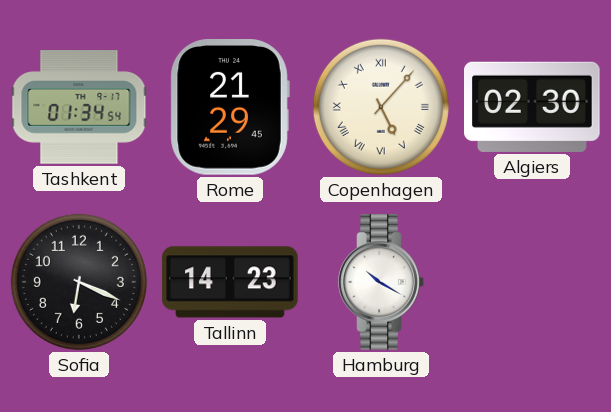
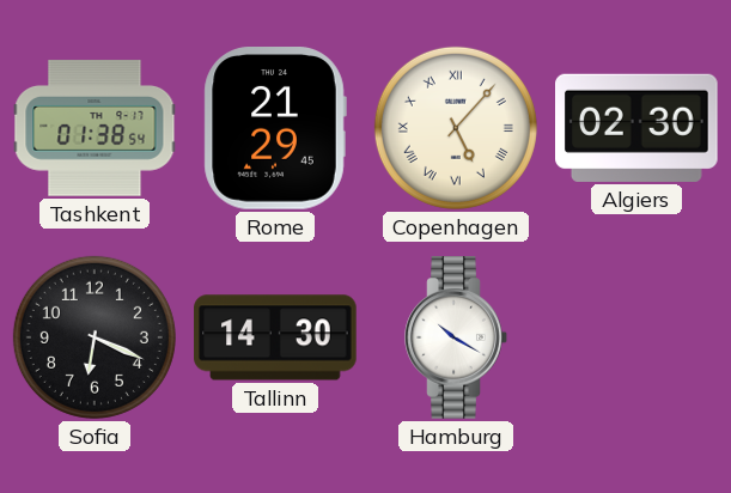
Tashkent: 01:34 -> 01:38
Tallinn: 14:23 -> 14:30
